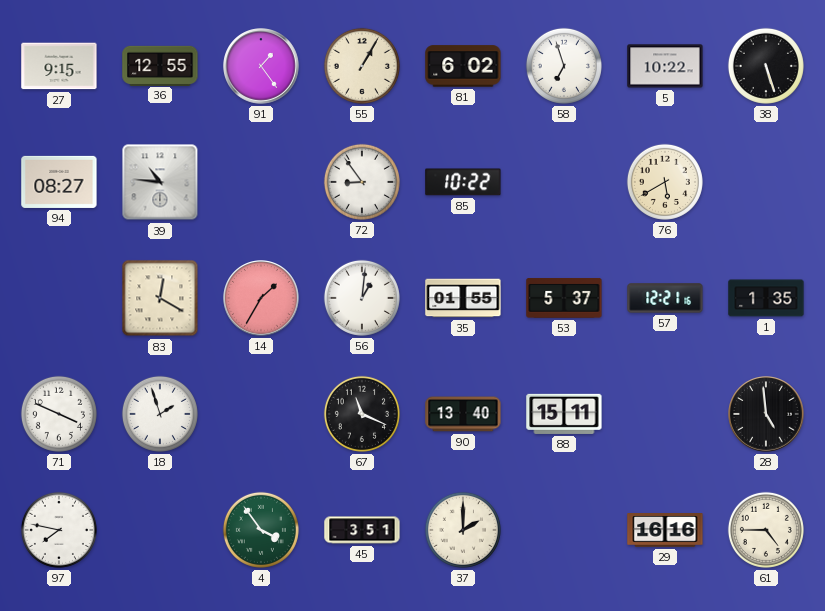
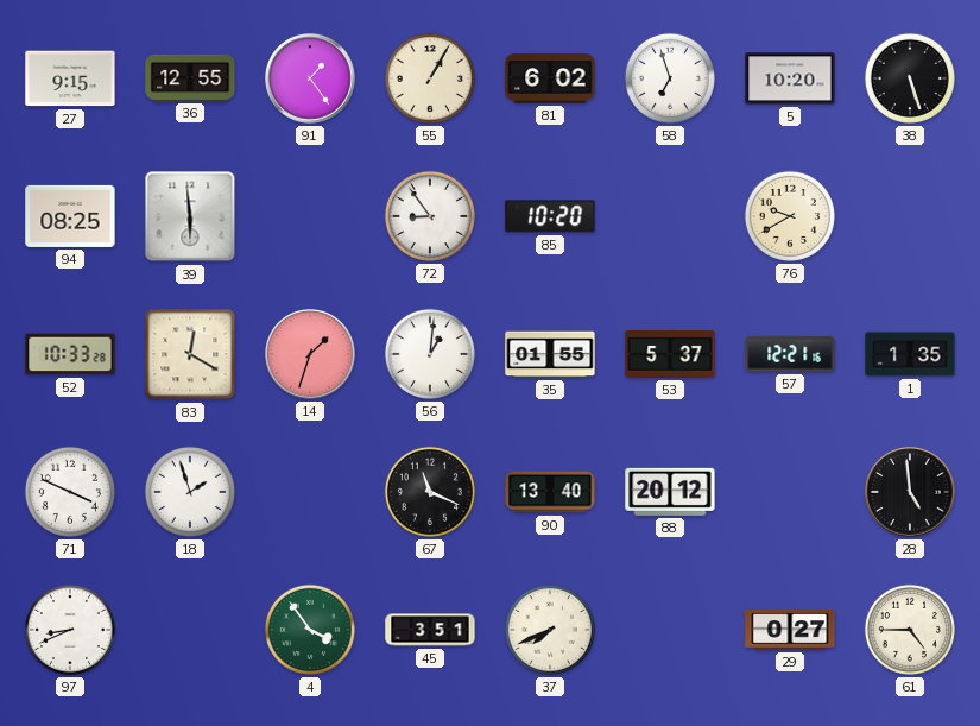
5: 10:22 -> 10:20
94: 08:27 -> 08:25
39: 10:46 -> 5:59
85: 10:22 -> 10:20
76: 5:40 -> 9:40
52: none -> 10:33
14: 1:35 -> 1:33
88: 15:11 -> 20:12
97: 7:47 -> 8:41
37: 2:00 -> 7:41
29: 16:16 -> 0:27
